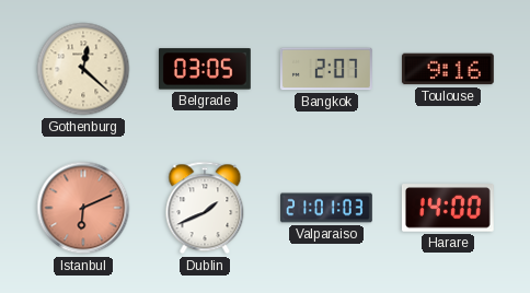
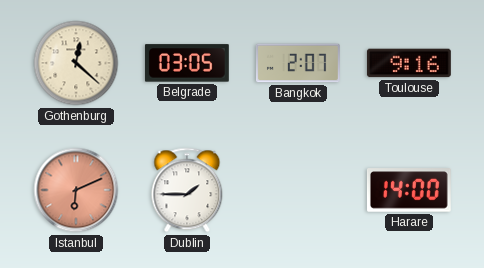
Dublin: 1:41 -> 1:45
Valparaiso: 21:01 -> none
